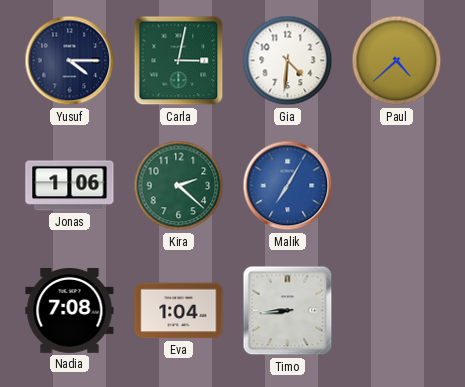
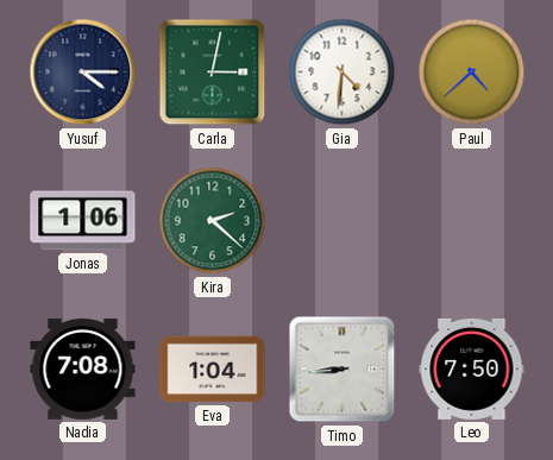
Malik: 7:05 -> none
Leo: none -> 7:50
